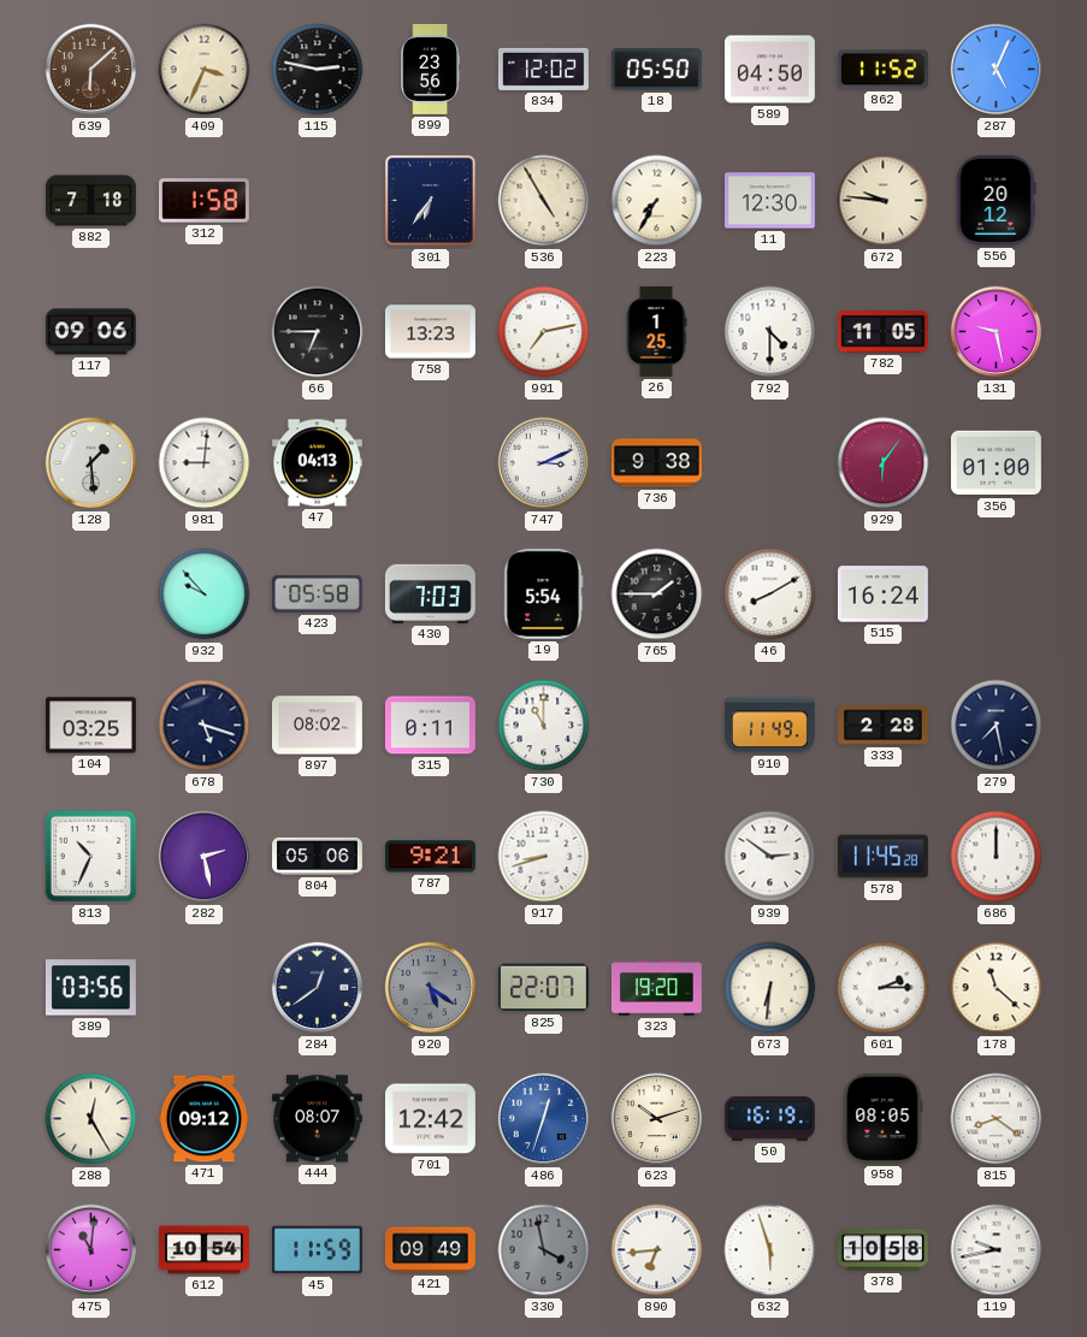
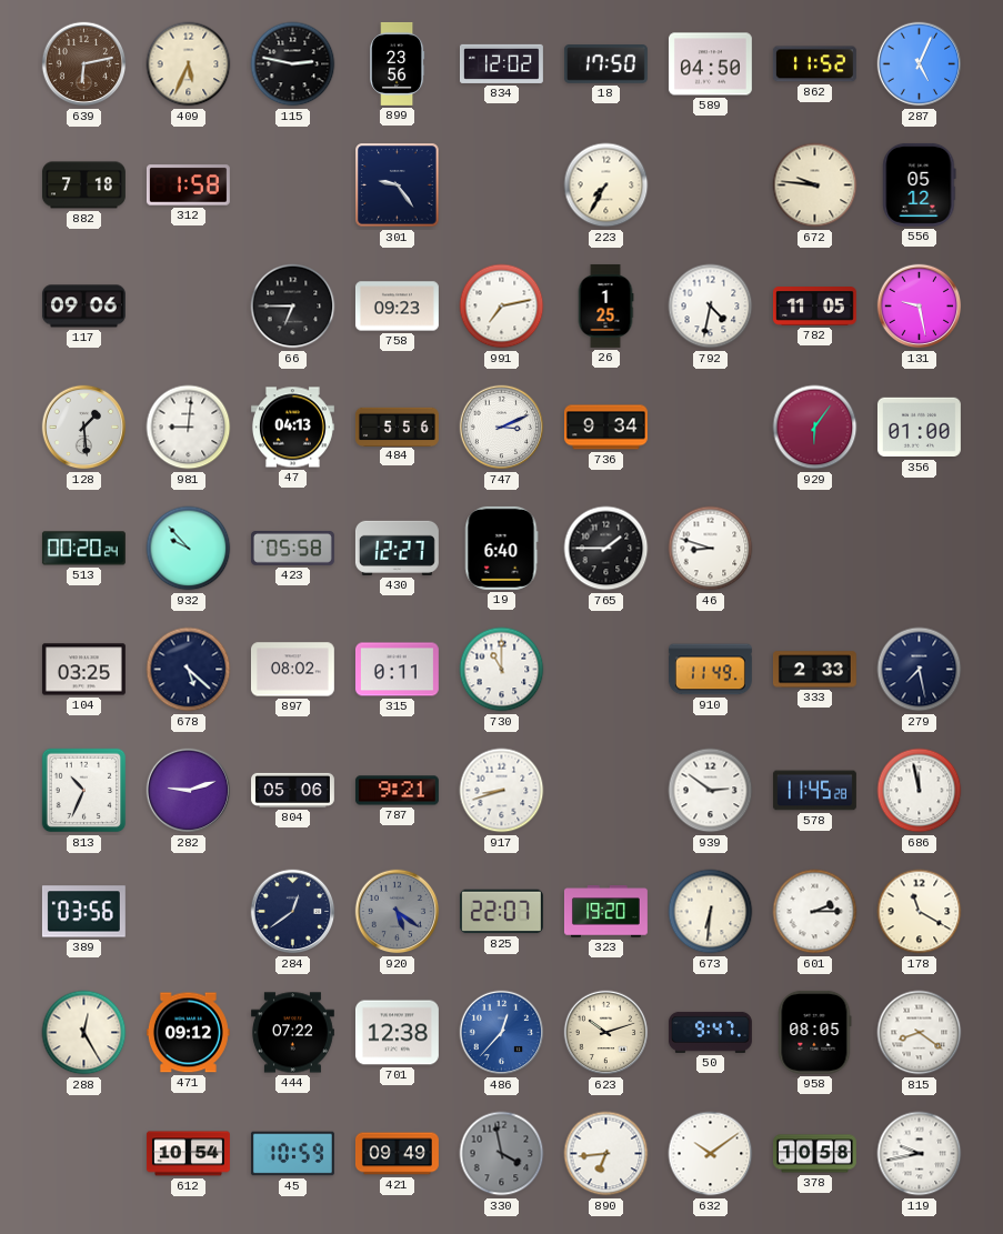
639: 6:08 -> 6:13
409: 3:34 -> 5:34
18: 05:50 -> 17:50
301: 6:36 -> 9:24
536: 4:55 -> none
11: 12:30 -> none
556: 20:12 -> 05:12
758: 13:23 -> 09:23
792: 4:30 -> 4:32
484: none -> 5:56
736: 9:38 -> 9:34
513: none -> 00:20
430: 7:03 -> 12:27
19: 5:54 -> 6:40
46: 8:10 -> 8:48
515: 16:24 -> none
678: 5:18 -> 5:22
333: 2:28 -> 2:33
282: 2:28 -> 9:12
686: 12:00 -> 11:58
178: 11:22 -> 11:20
444: 08:07 -> 07:22
701: 12:42 -> 12:38
486: 12:33 -> 12:37
50: 16:19 -> 9:47
475: 11:01 -> none
45: 11:59 -> 10:59
632: 5:57 -> 10:09
